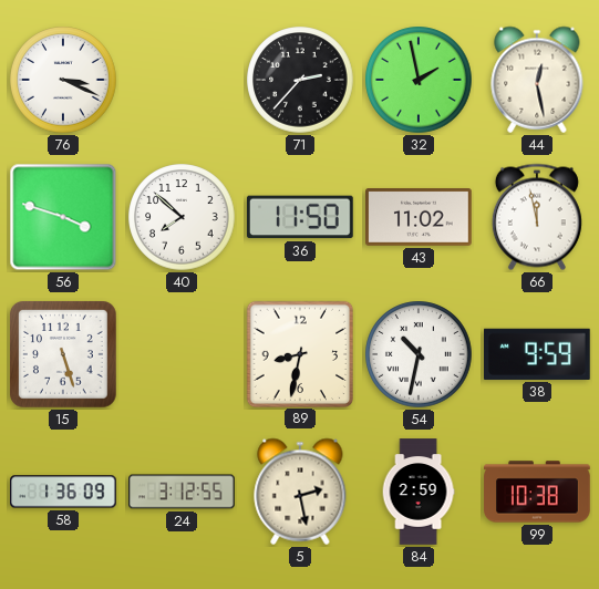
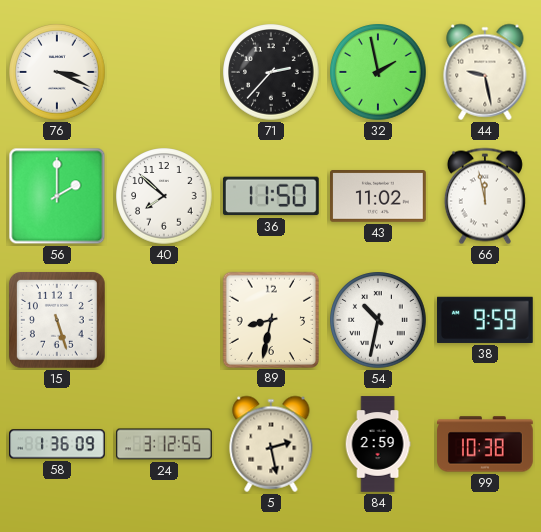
44: 12:28 -> 9:28
56: 3:48 -> 2:00
